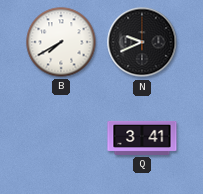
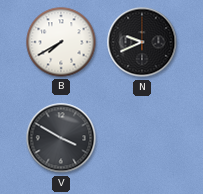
V: none -> 3:50
Q: 3:41 -> none
